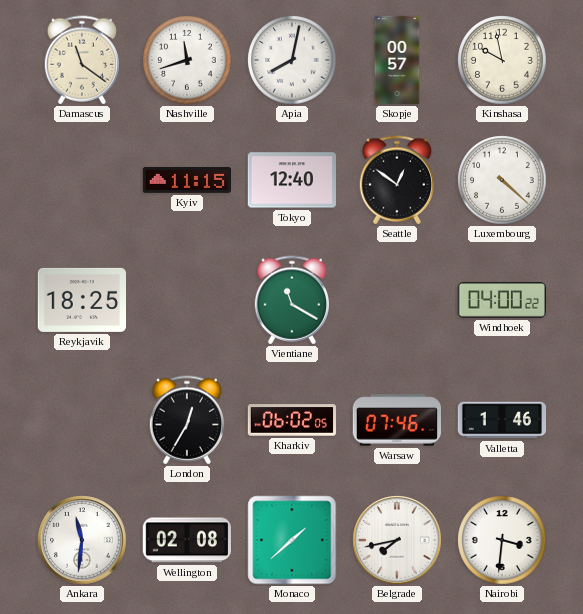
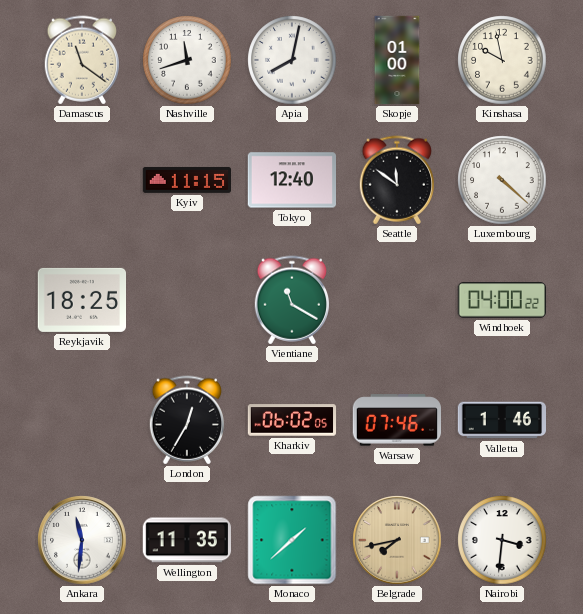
Skopje: 00:57 -> 01:00
Seattle: 12:51 -> 11:51
Wellington: 02:08 -> 11:35
Belgrade dial: white -> champagne
